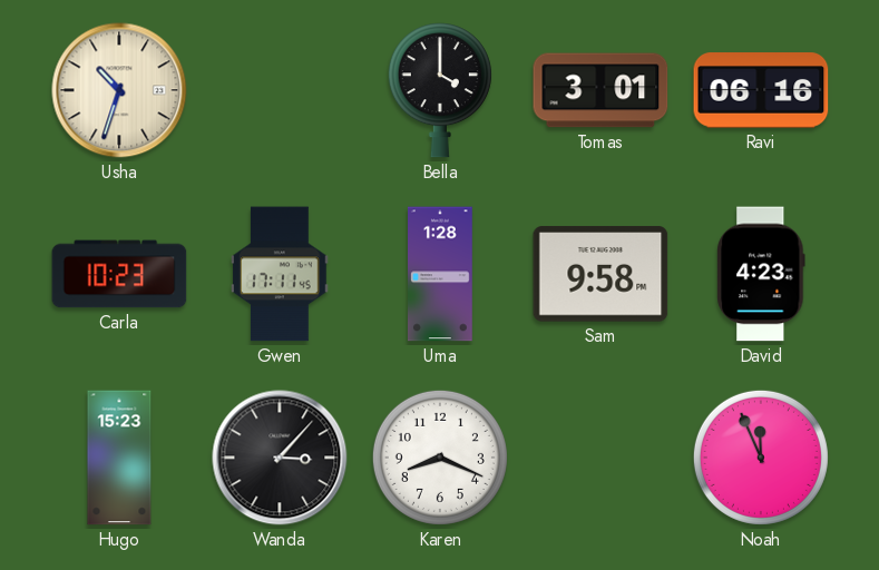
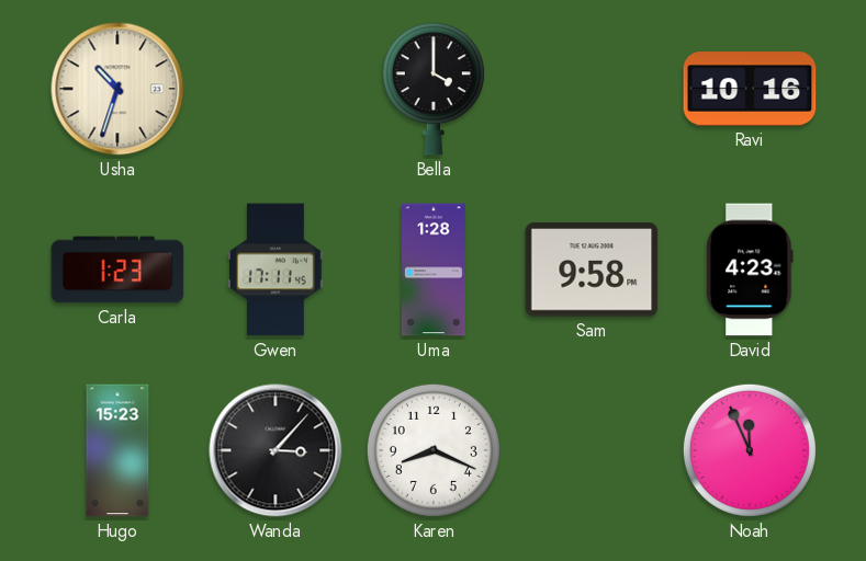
Tomas: 3:01 -> none
Ravi: 06:16 -> 10:16
Carla: 10:23 -> 1:23
